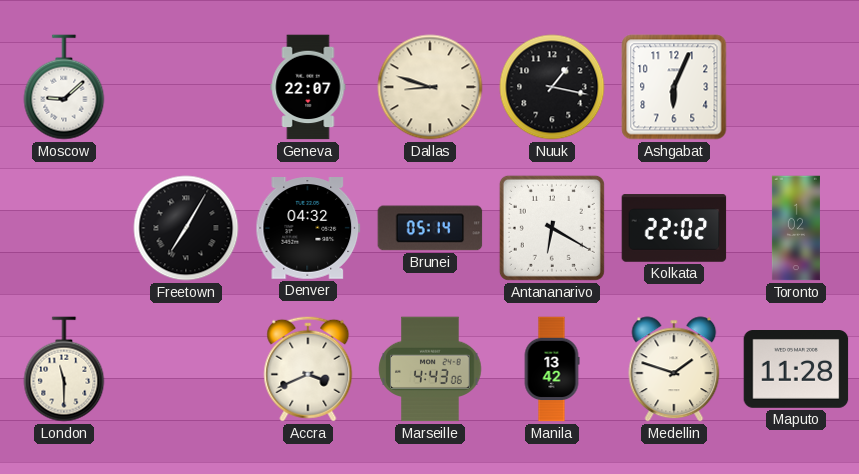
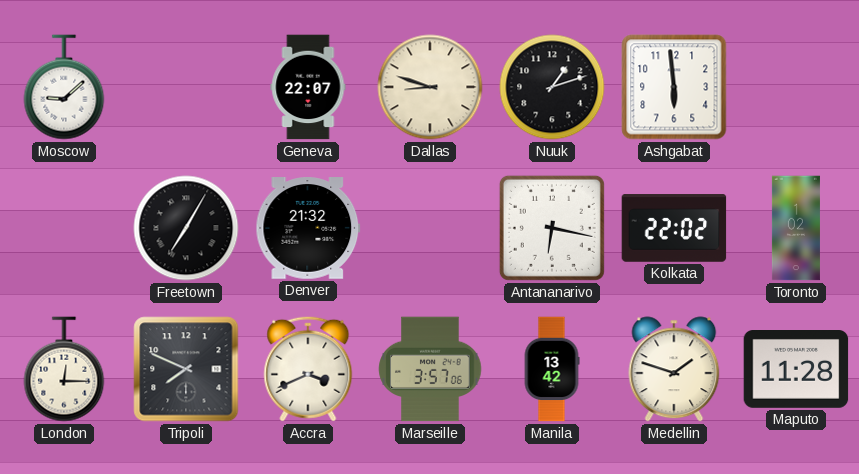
Nuuk: 1:17 -> 1:12
Ashgabat: 6:04 -> 5:59
Denver: 04:32 -> 21:32
Brunei: 05:14 -> none
Antananarivo: 6:20 -> 6:17
London: 11:30 -> 12:15
Tripoli: none -> 7:49
Marseille: 4:43 -> 3:57
